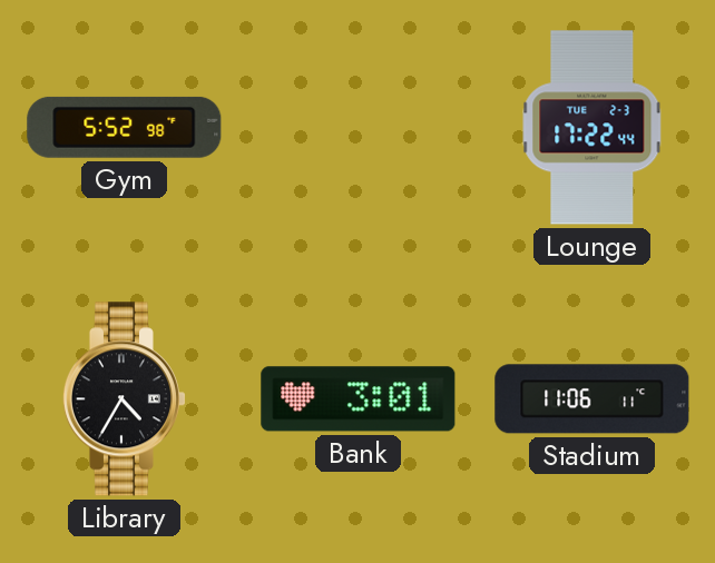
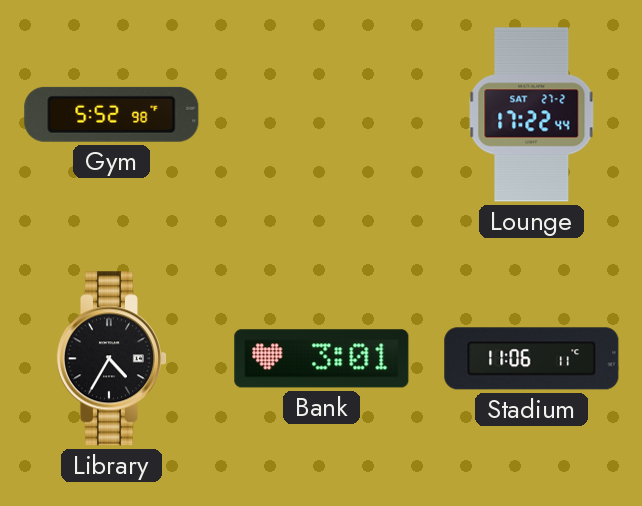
Lounge date: TUE 2-3 -> SAT 27-2
